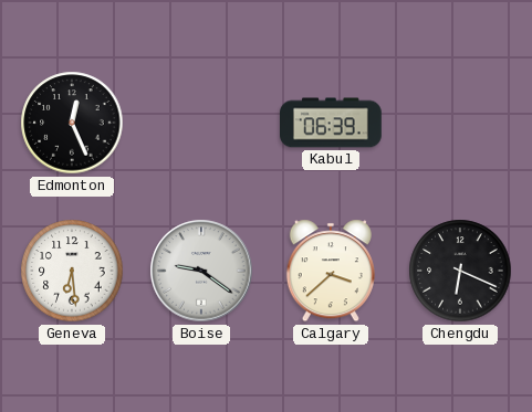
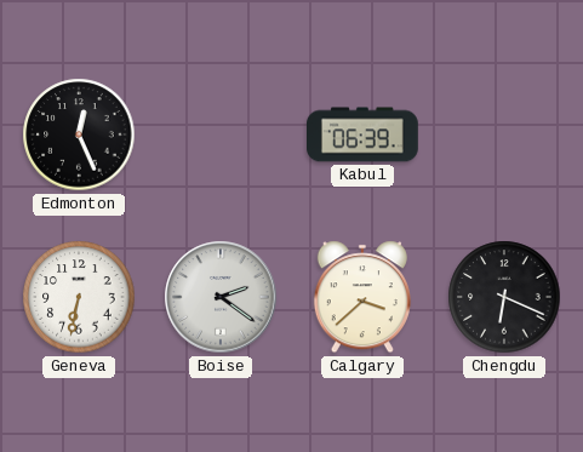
Geneva: 6:29 -> 6:32
Boise: 9:21 -> 2:21
